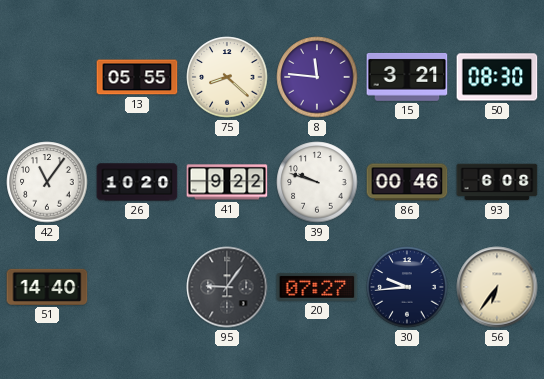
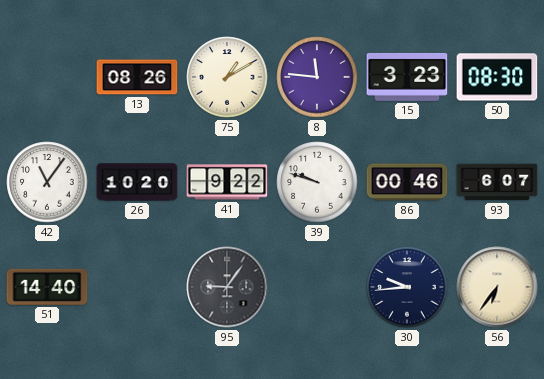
13: 05:55 -> 08:26
75: 8:22 -> 1:10
15: 3:21 -> 3:23
93: 6:08 -> 6:07
20: 07:27 -> none
